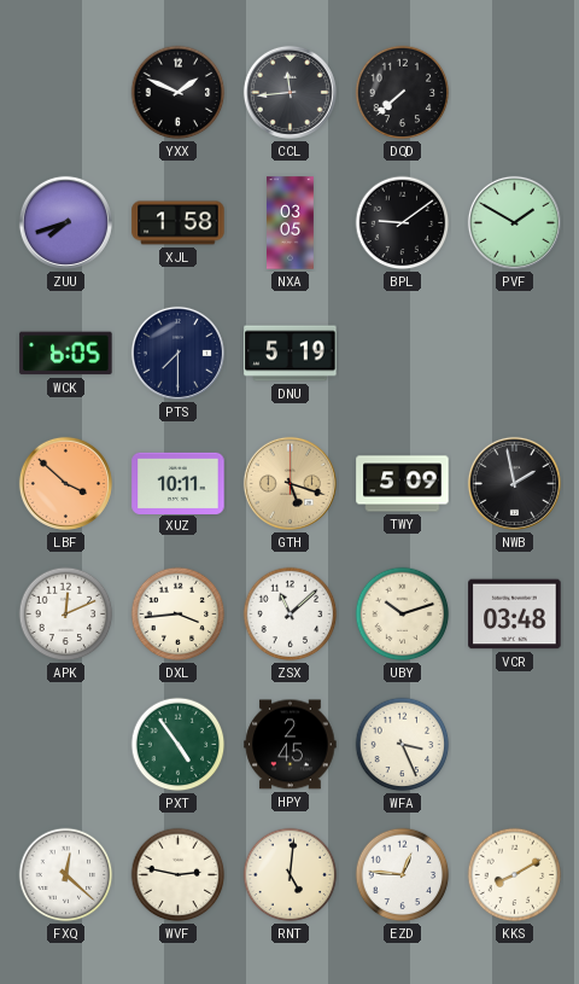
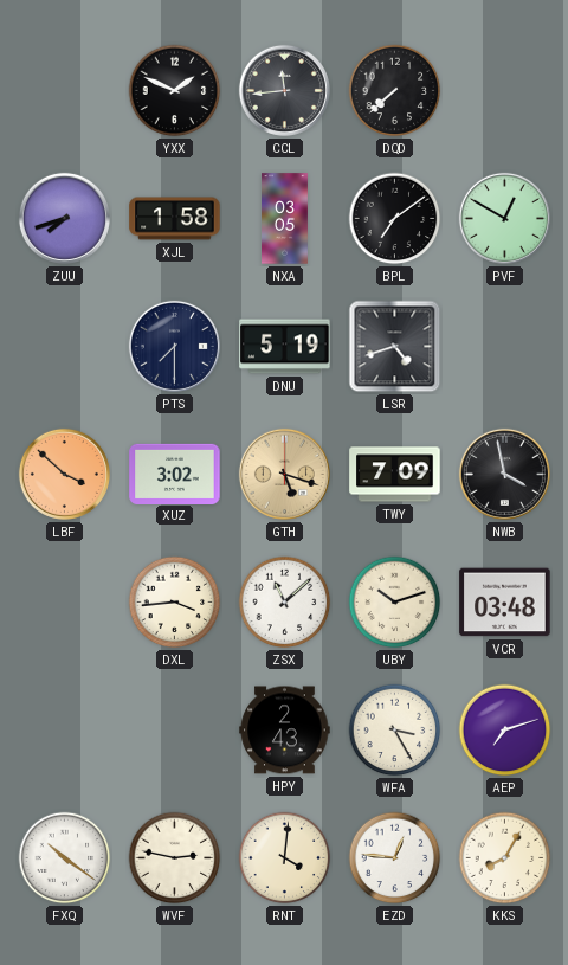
BPL: 9:09 -> 7:09
PVF: 1:50 -> 12:50
WCK: 6:05 -> none
LSR: none -> 4:42
XUZ: 10:11 -> 3:02
TWY: 5:09 -> 7:09
NWB: 1:58 -> 3:58
APK: 12:11 -> none
PXT: 4:54 -> none
HPY: 2:45 -> 2:43
WFA: 3:26 -> 3:25
AEP: none -> 7:12
FXQ: 12:22 -> 10:21
RNT: 5:01 -> 4:01
KKS: 8:10 -> 8:05
